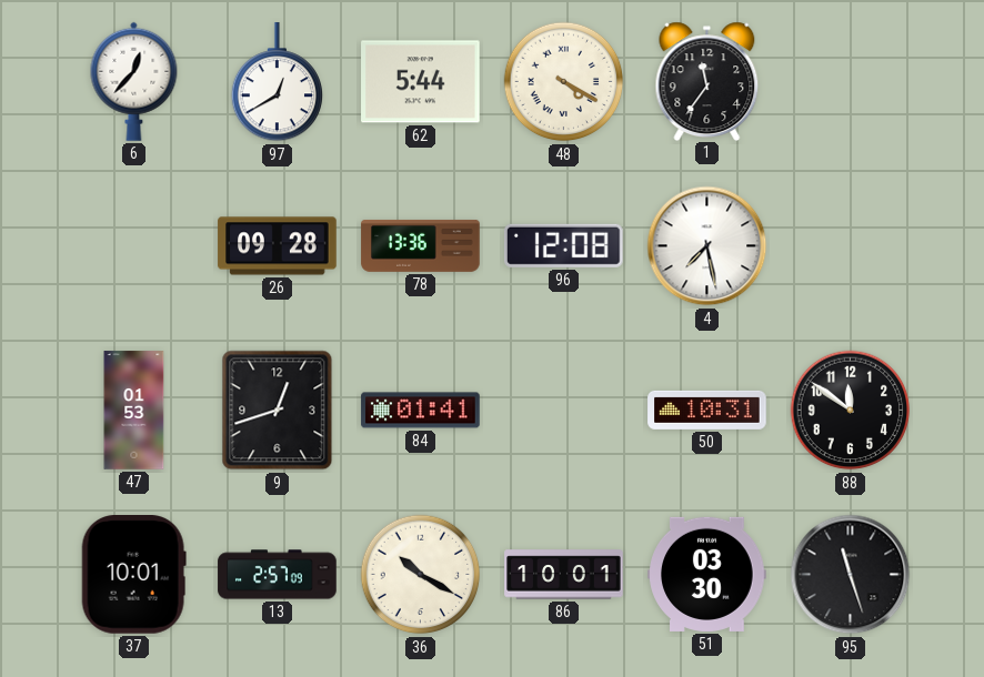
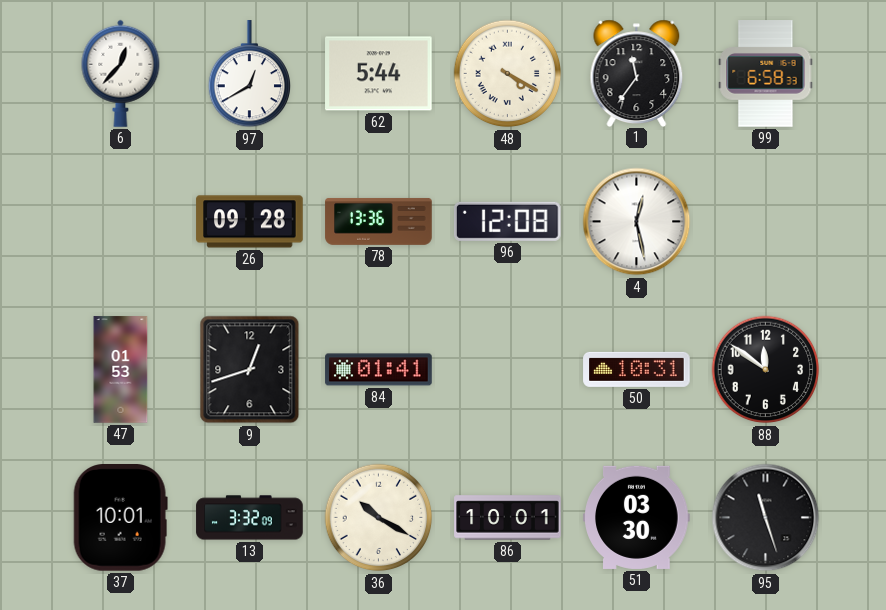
99: none -> 6:58
4: 7:28 -> 12:28
13: 2:57 -> 3:32
